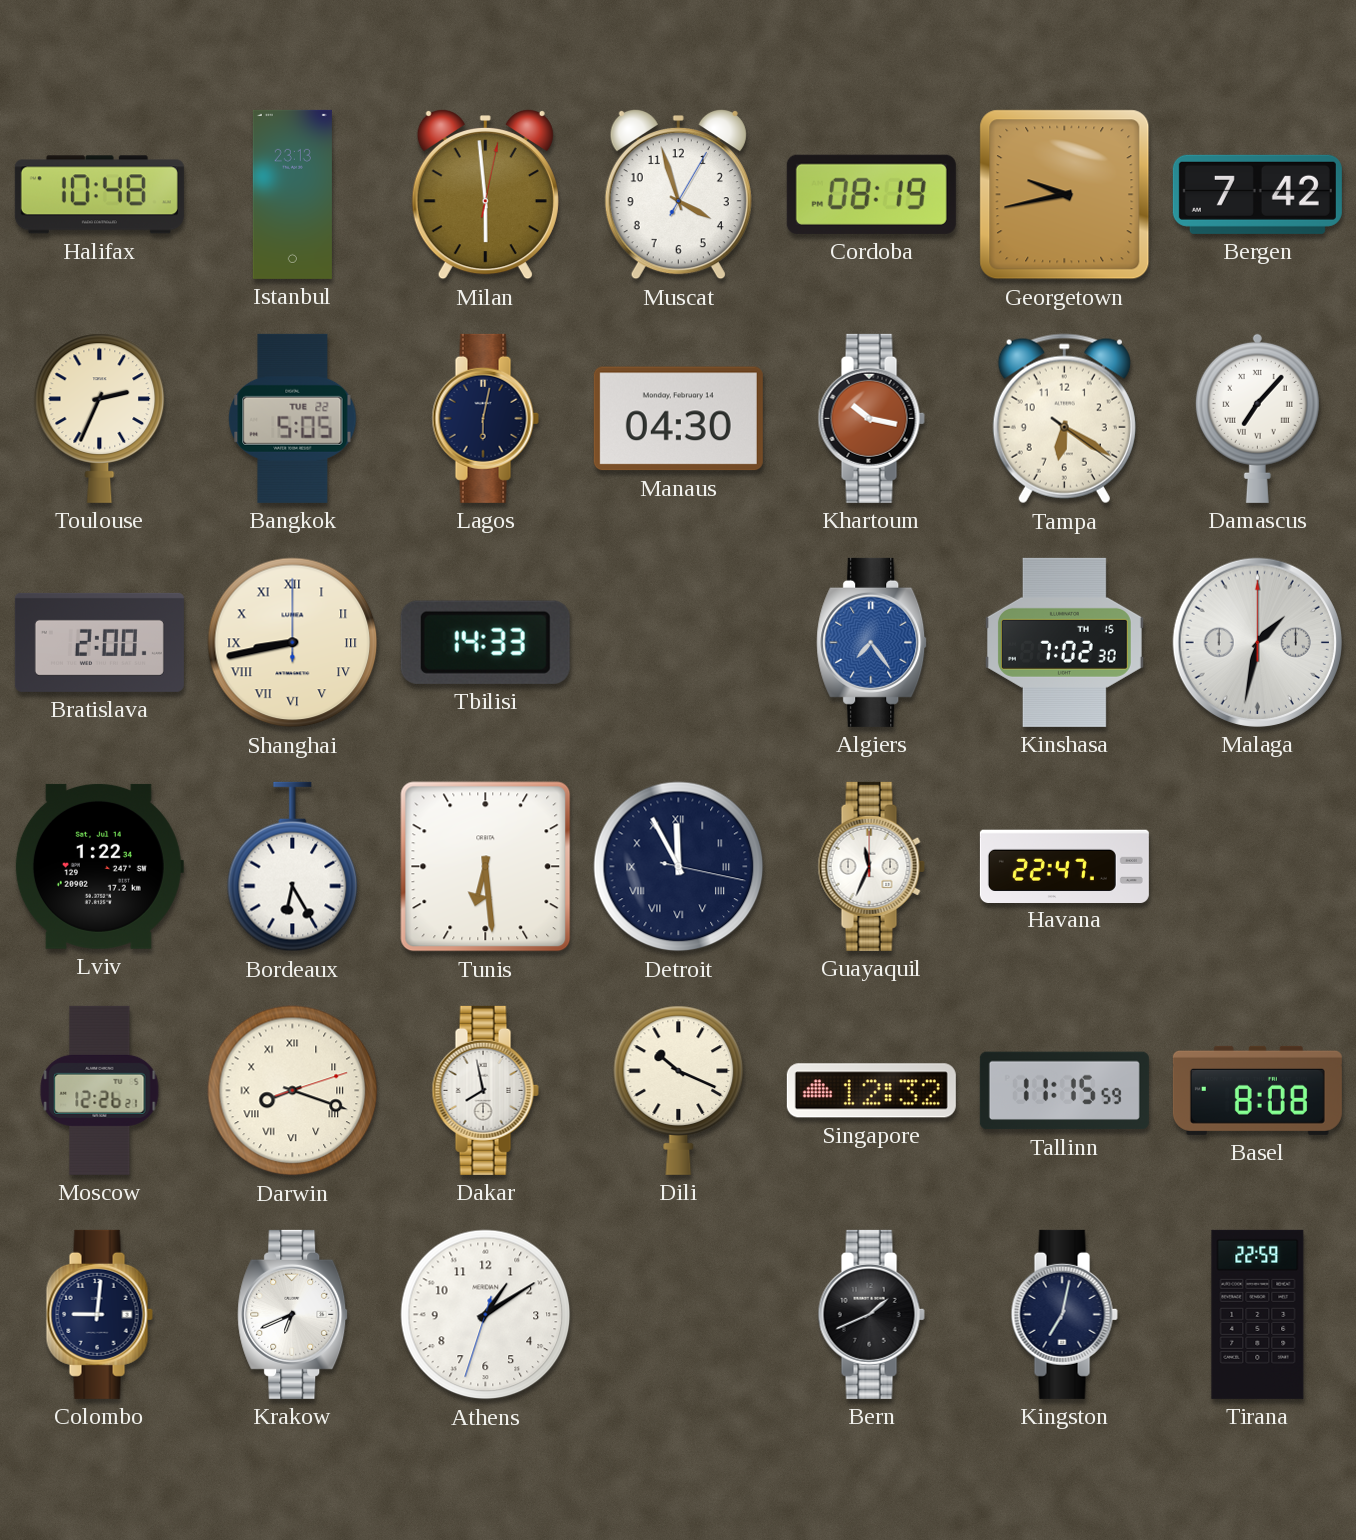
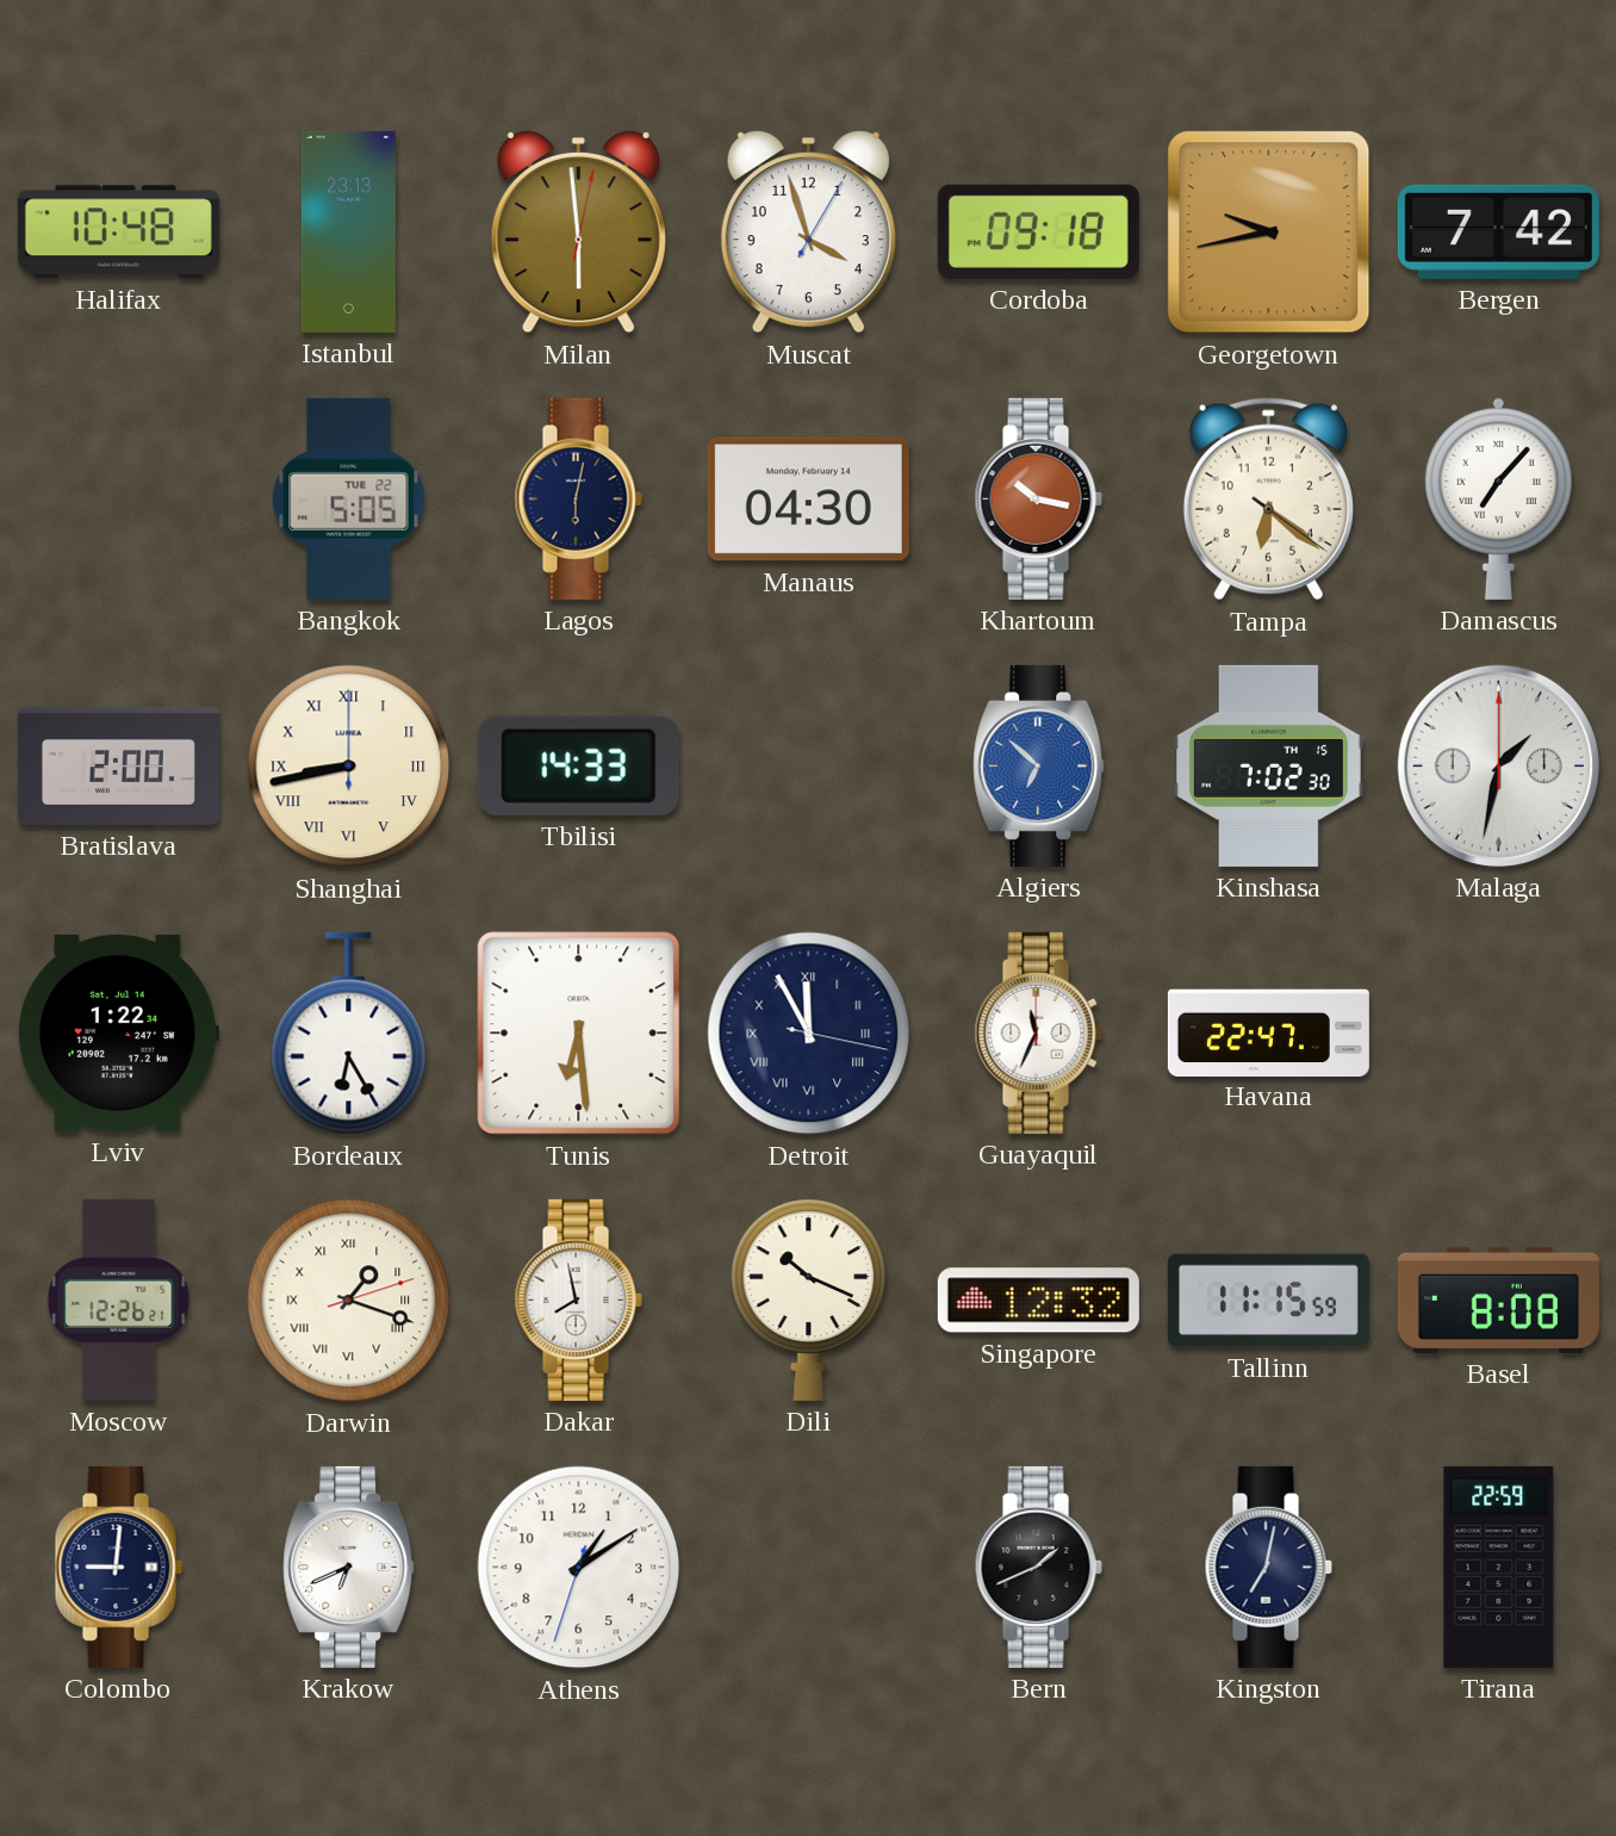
Cordoba: 08:19 -> 09:18
Toulouse: 2:34 -> none
Tampa: 6:20 -> 6:21
Algiers: 7:24 -> 6:52
Darwin: 8:18 -> 1:18
